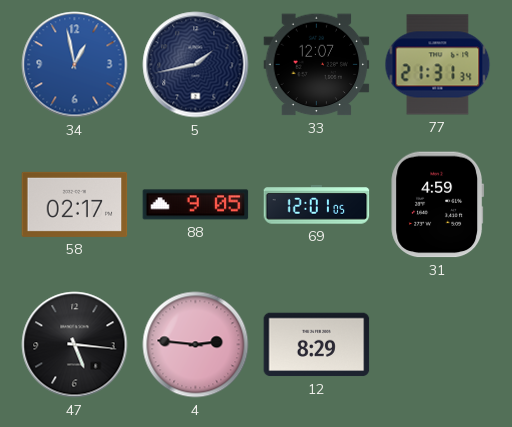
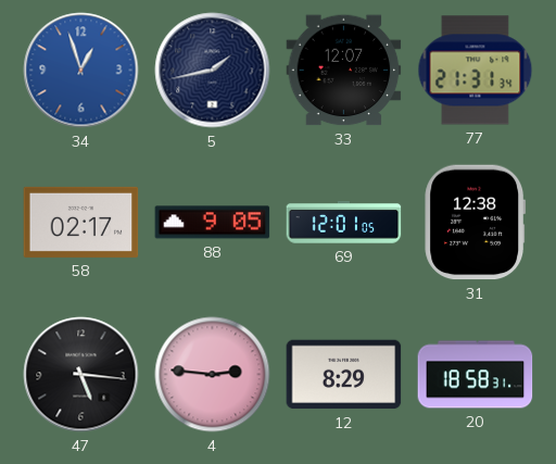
34: 12:58 -> 12:57
31: 4:59 -> 12:38
20: none -> 18:58
